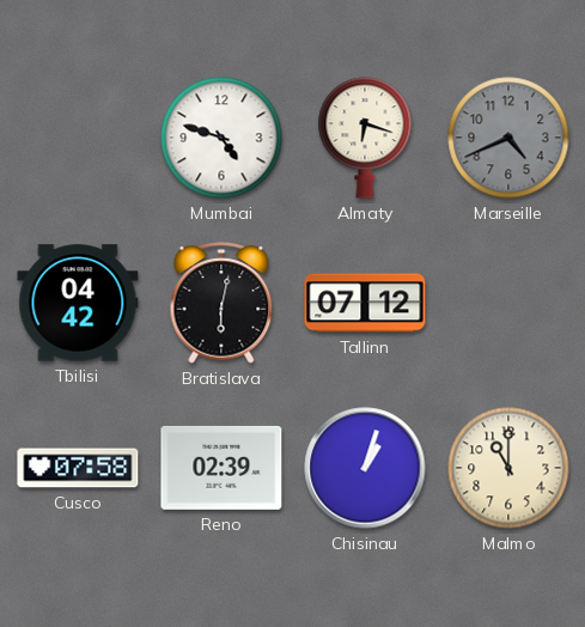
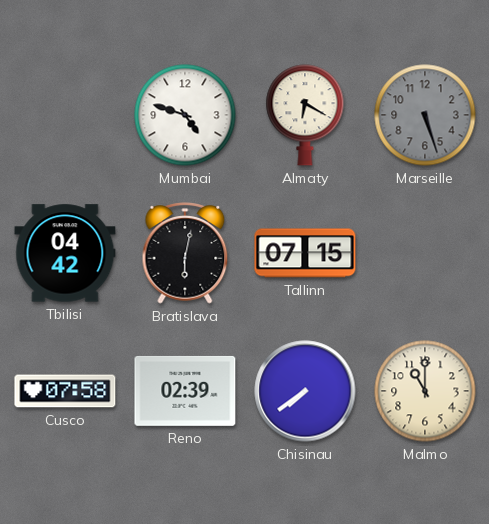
Almaty: 6:18 -> 6:20
Marseille: 4:41 -> 5:27
Tallinn: 07:12 -> 07:15
Chisinau: 1:03 -> 7:39
